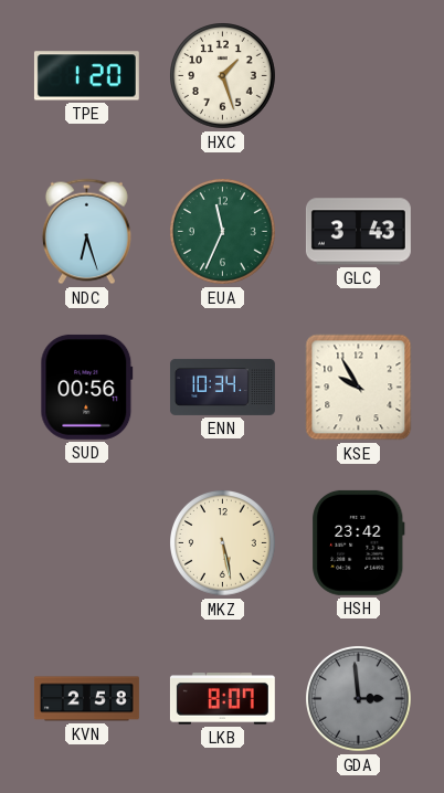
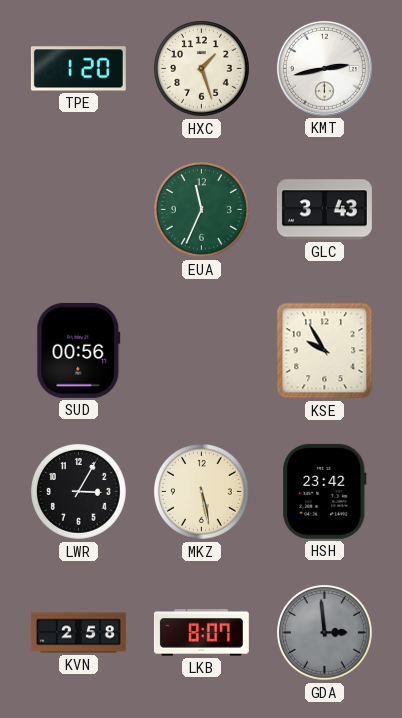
KMT: none -> 2:43
NDC: 6:27 -> none
ENN: 10:34 -> none
LWR: none -> 3:05
